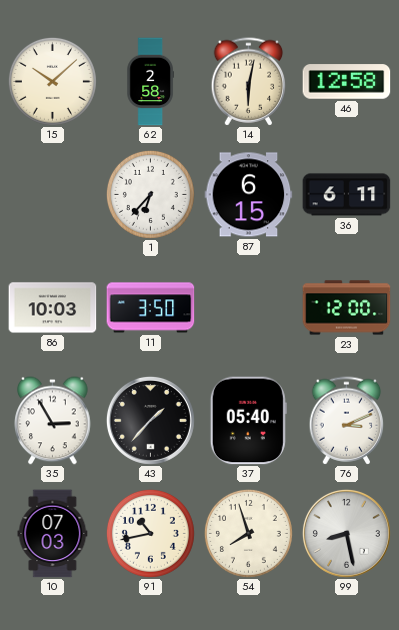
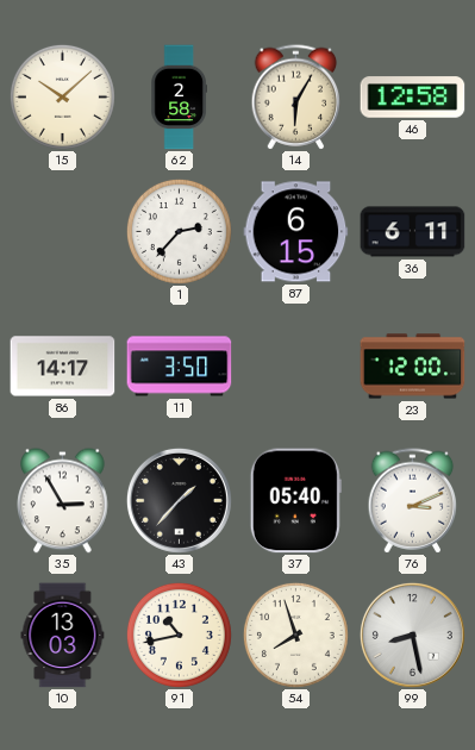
14: 6:02 -> 6:05
1: 6:37 -> 2:37
86: 10:03 -> 14:17
10: 07:03 -> 13:03
